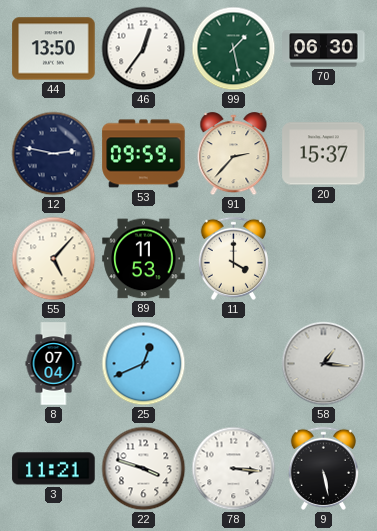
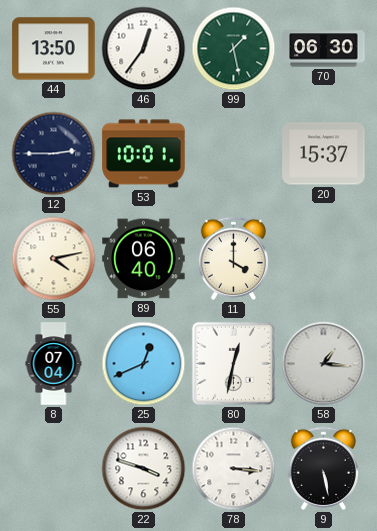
12: 2:47 -> 2:45
53: 09:59 -> 10:01
91: 2:37 -> none
55: 5:07 -> 4:13
89: 11:53 -> 06:40
80: none -> 12:32
3: 11:21 -> none
